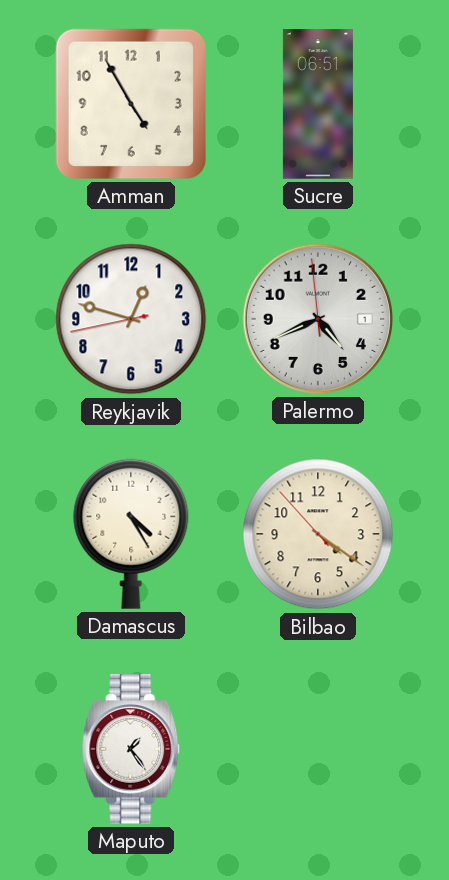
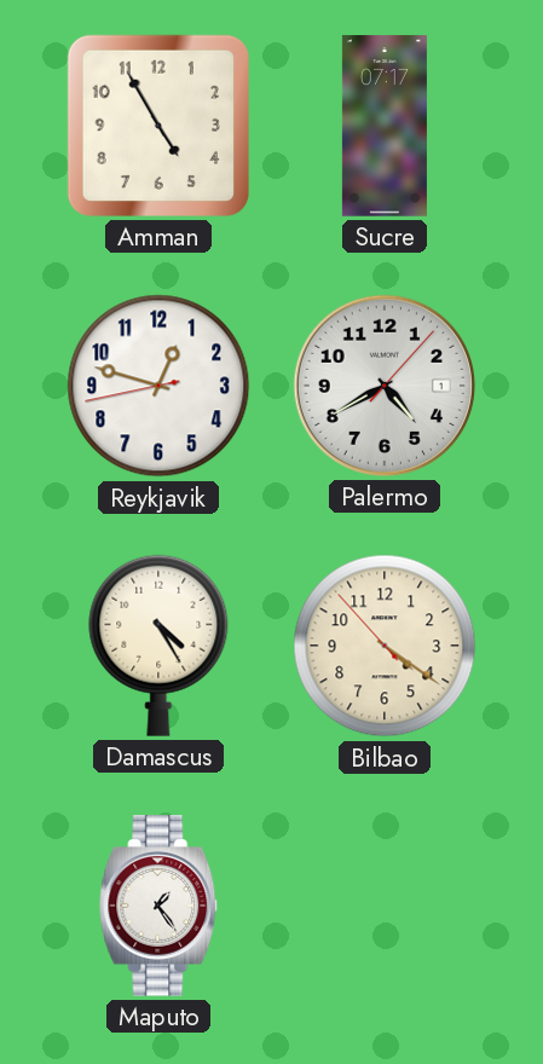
Sucre: 06:51 -> 07:17
Palermo: 4:40:59 -> 4:40:07
